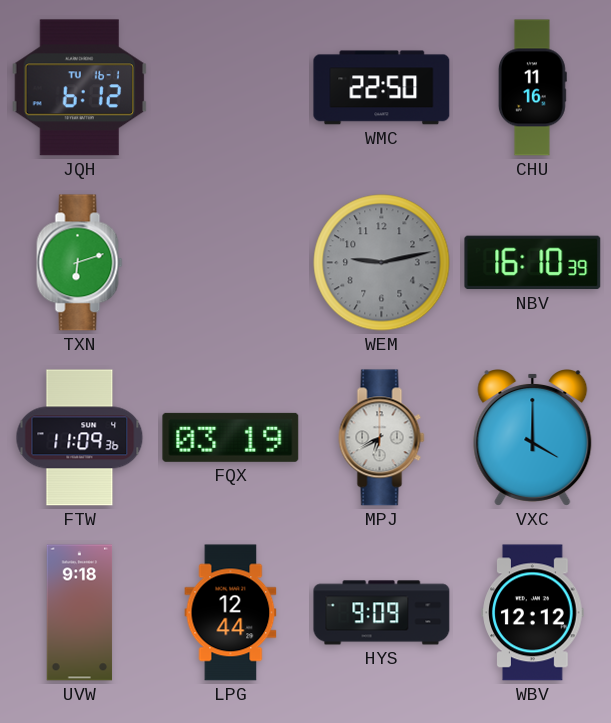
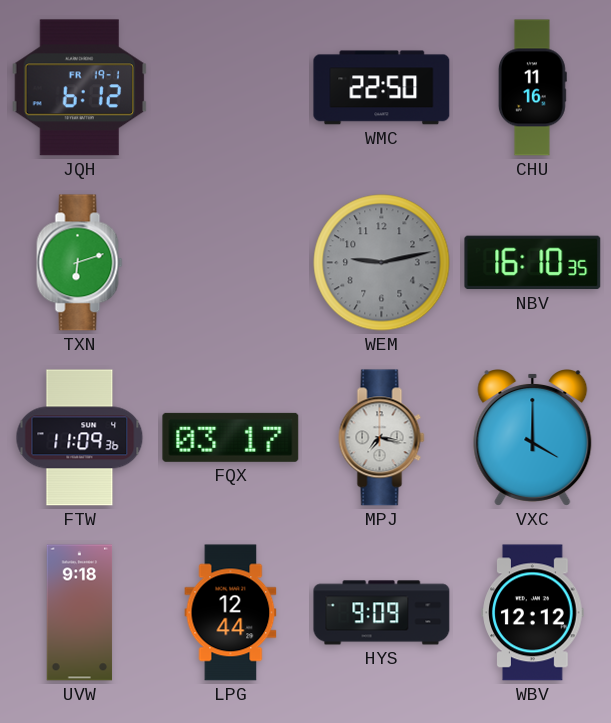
JQH date: TU 16-1 -> FR 19-1
NBV: 16:10:39 -> 16:10:35
FQX: 03:19 -> 03:17
MPJ: 6:40 -> 7:17
